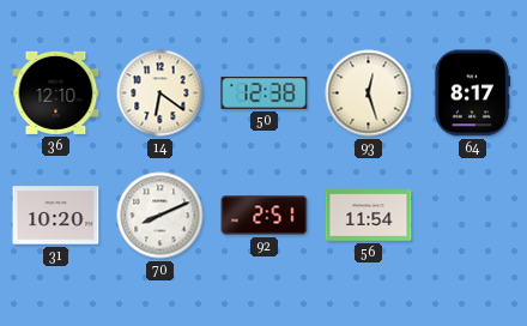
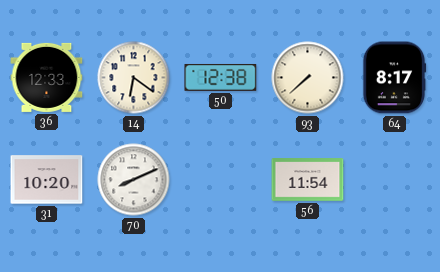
36: 12:10 -> 12:33
93: 12:27 -> 7:38
92: 2:51 -> none
